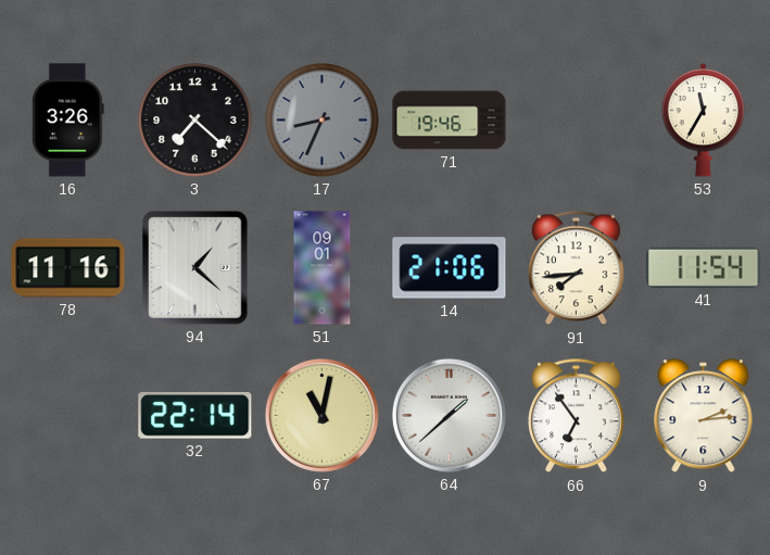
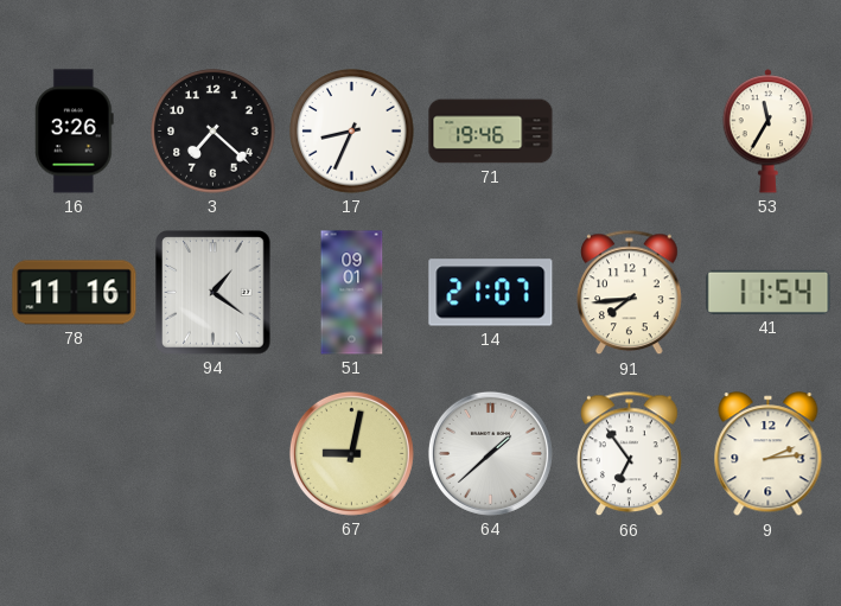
17 dial: grey -> white
94: 1:22 -> 1:21
14: 21:06 -> 21:07
32: 22:14 -> none
67: 11:02 -> 9:02
